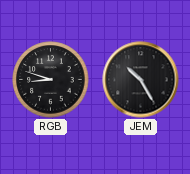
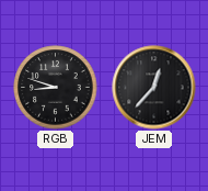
JEM: 10:25 -> 12:37
